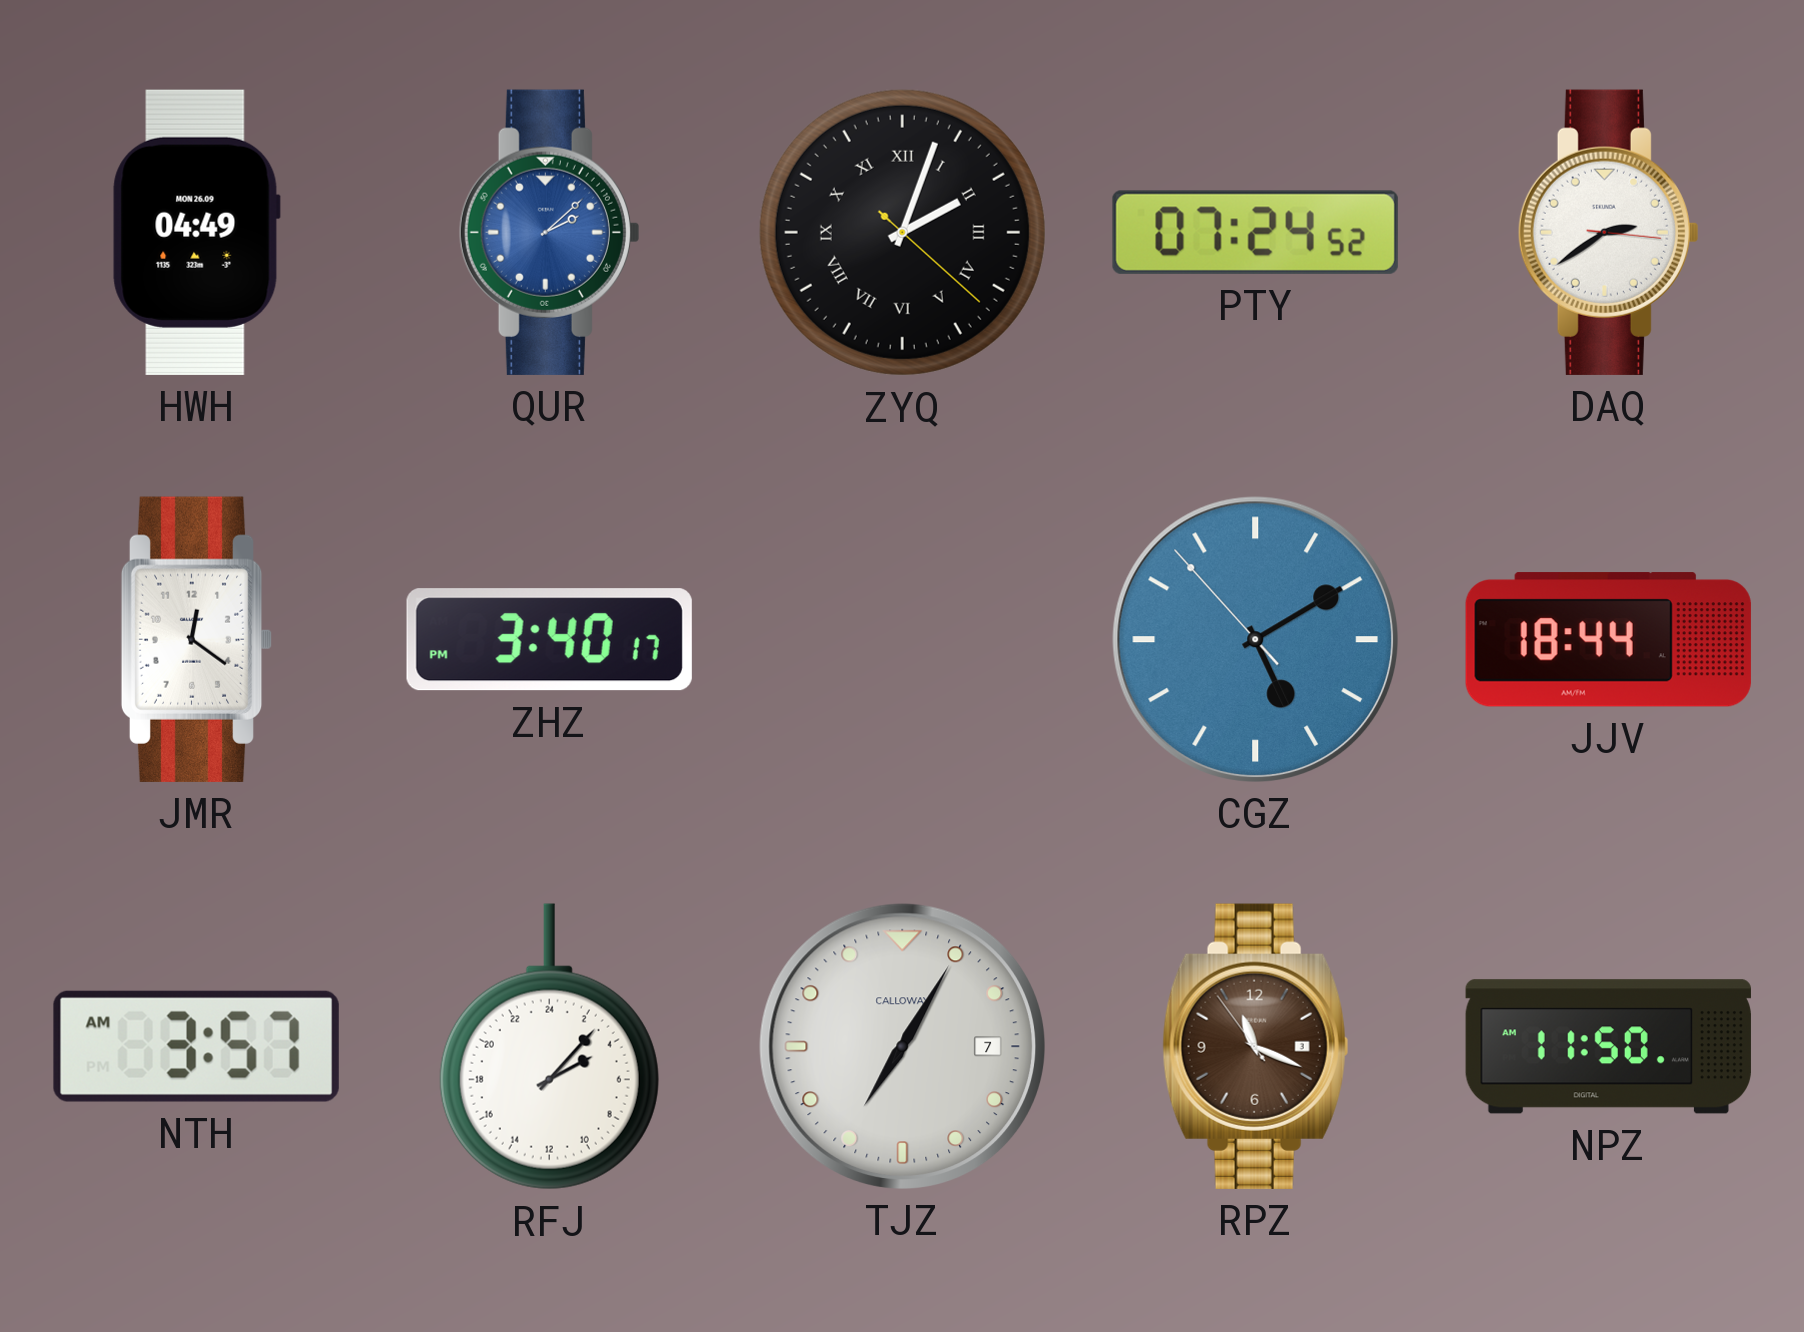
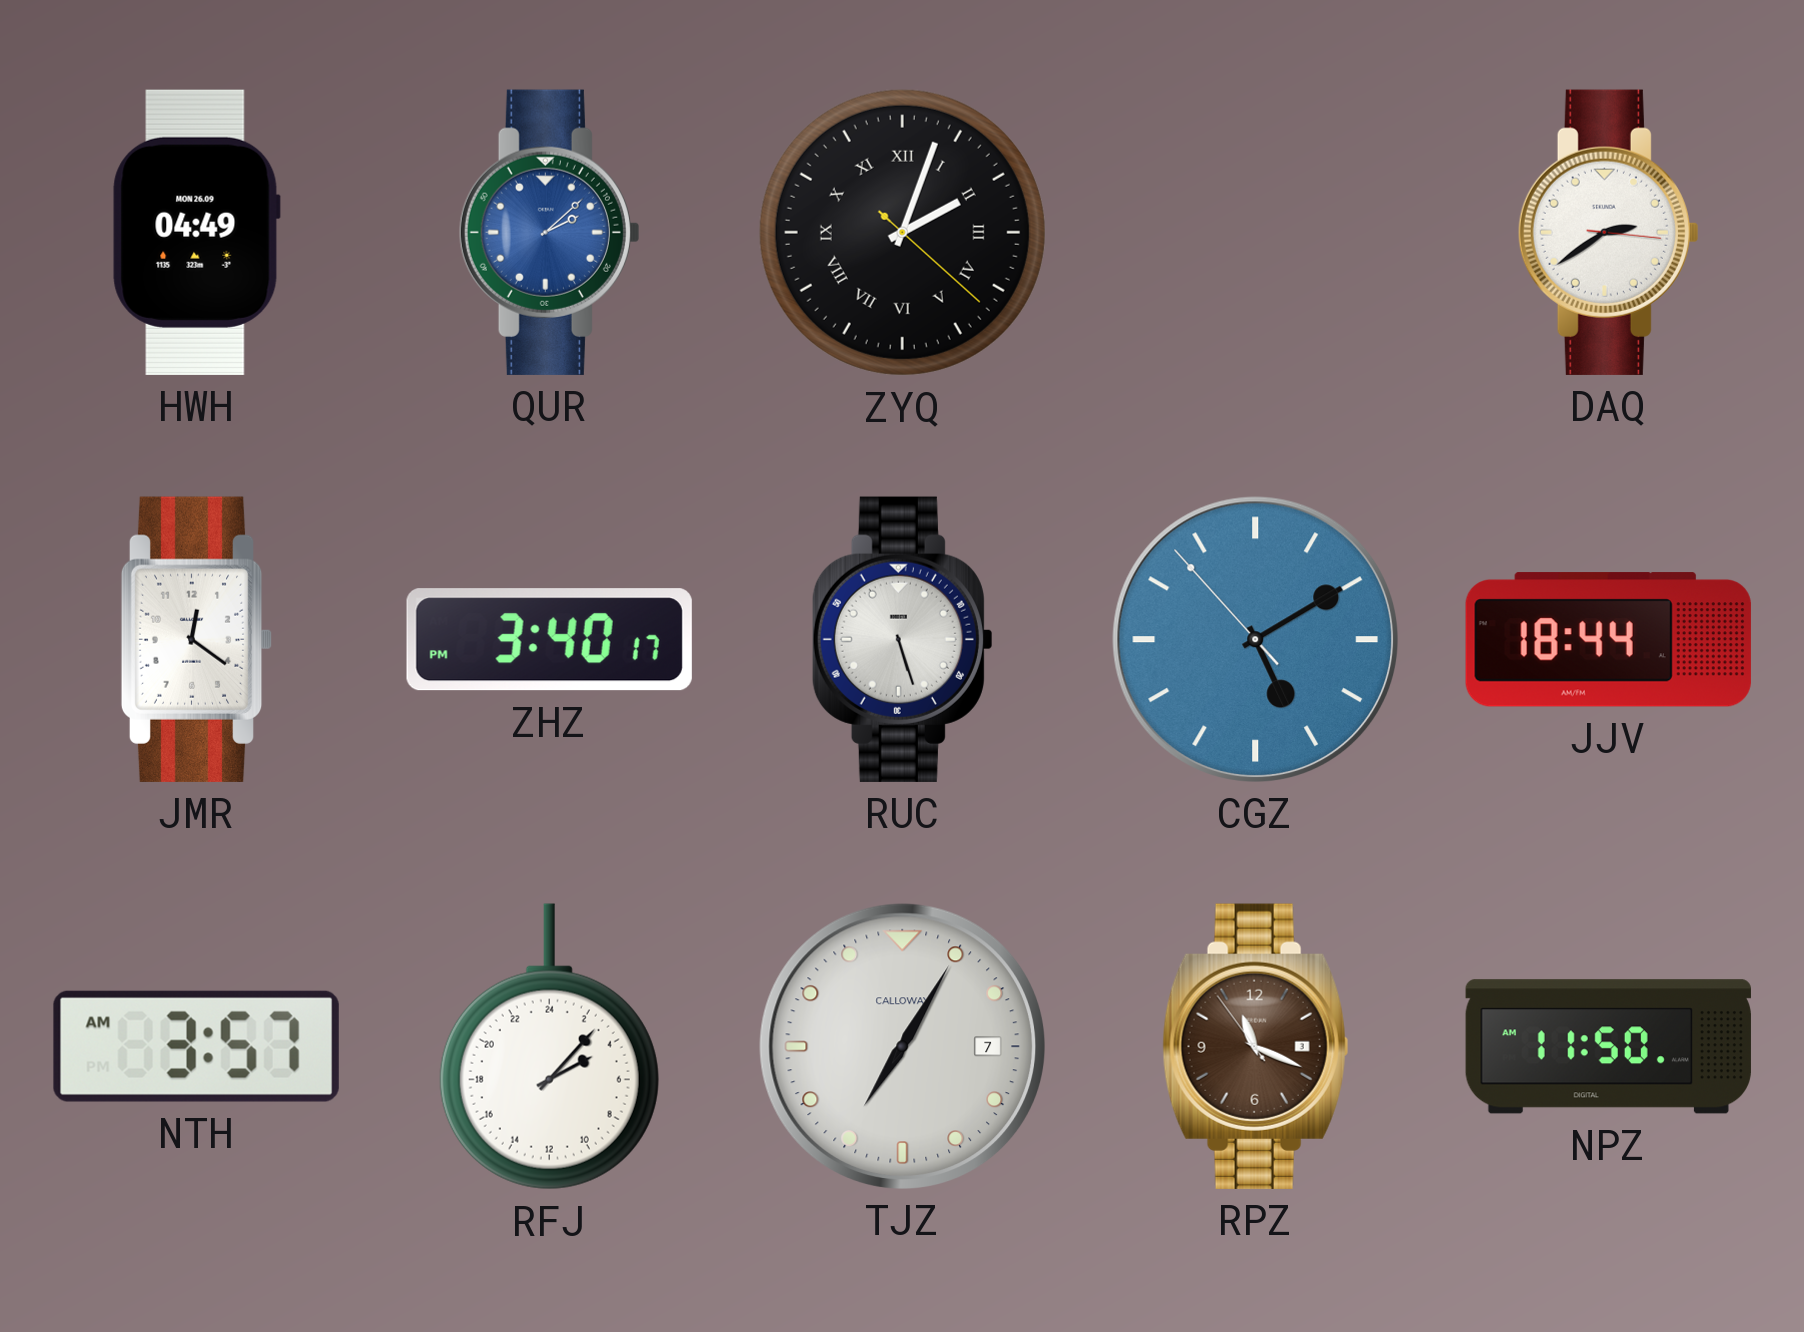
PTY: 07:24 -> none
RUC: none -> 5:27
